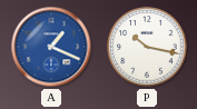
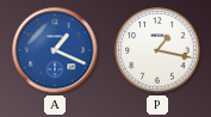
P: 10:17 -> 1:17
